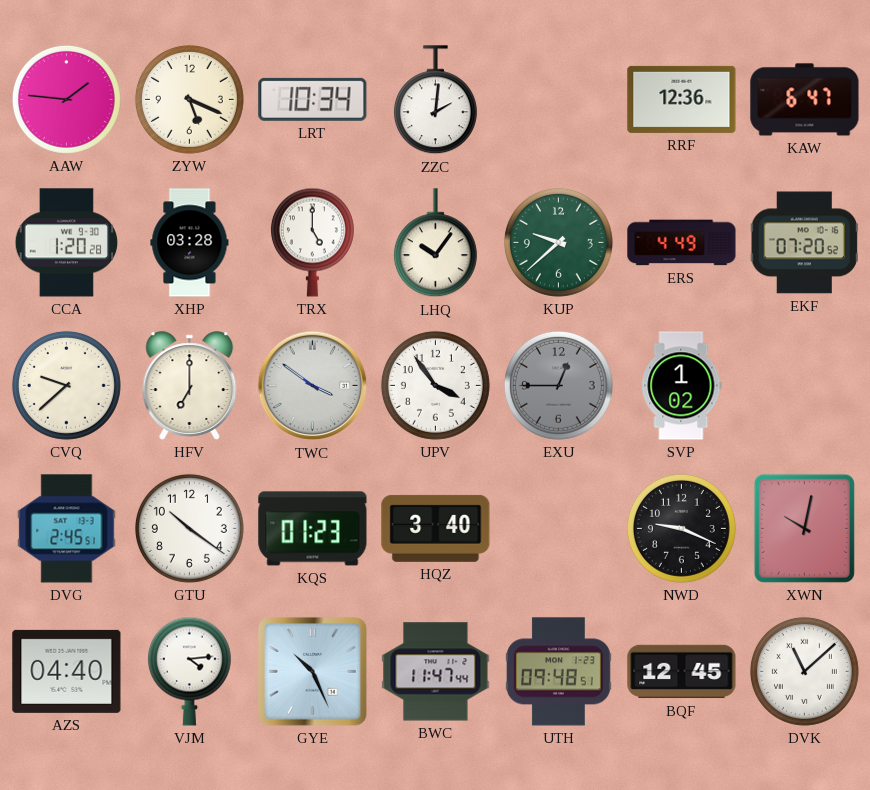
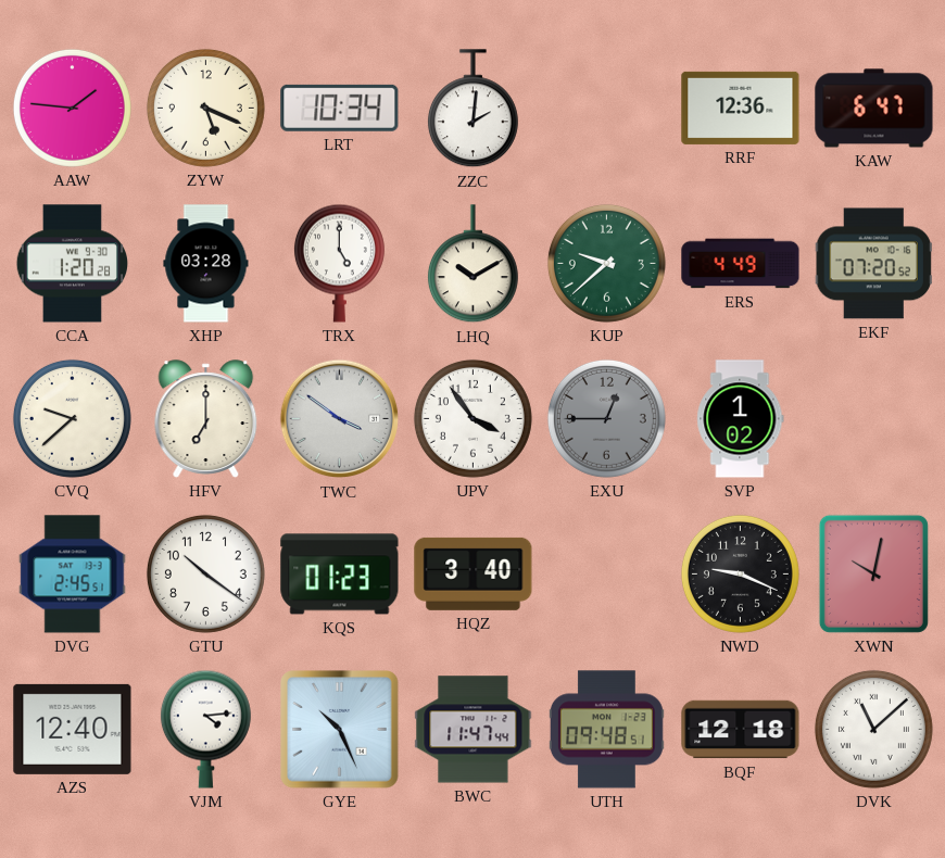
LHQ: 10:06 -> 10:10
AZS: 04:40 -> 12:40
BQF: 12:45 -> 12:18
